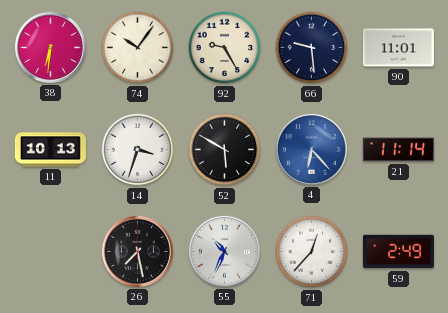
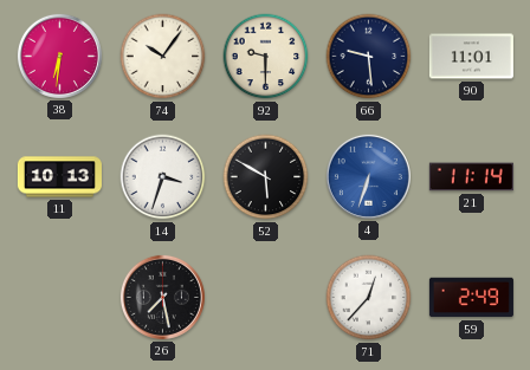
92: 9:25 -> 9:30
4: 6:23 -> 6:33
55: 10:34 -> none
